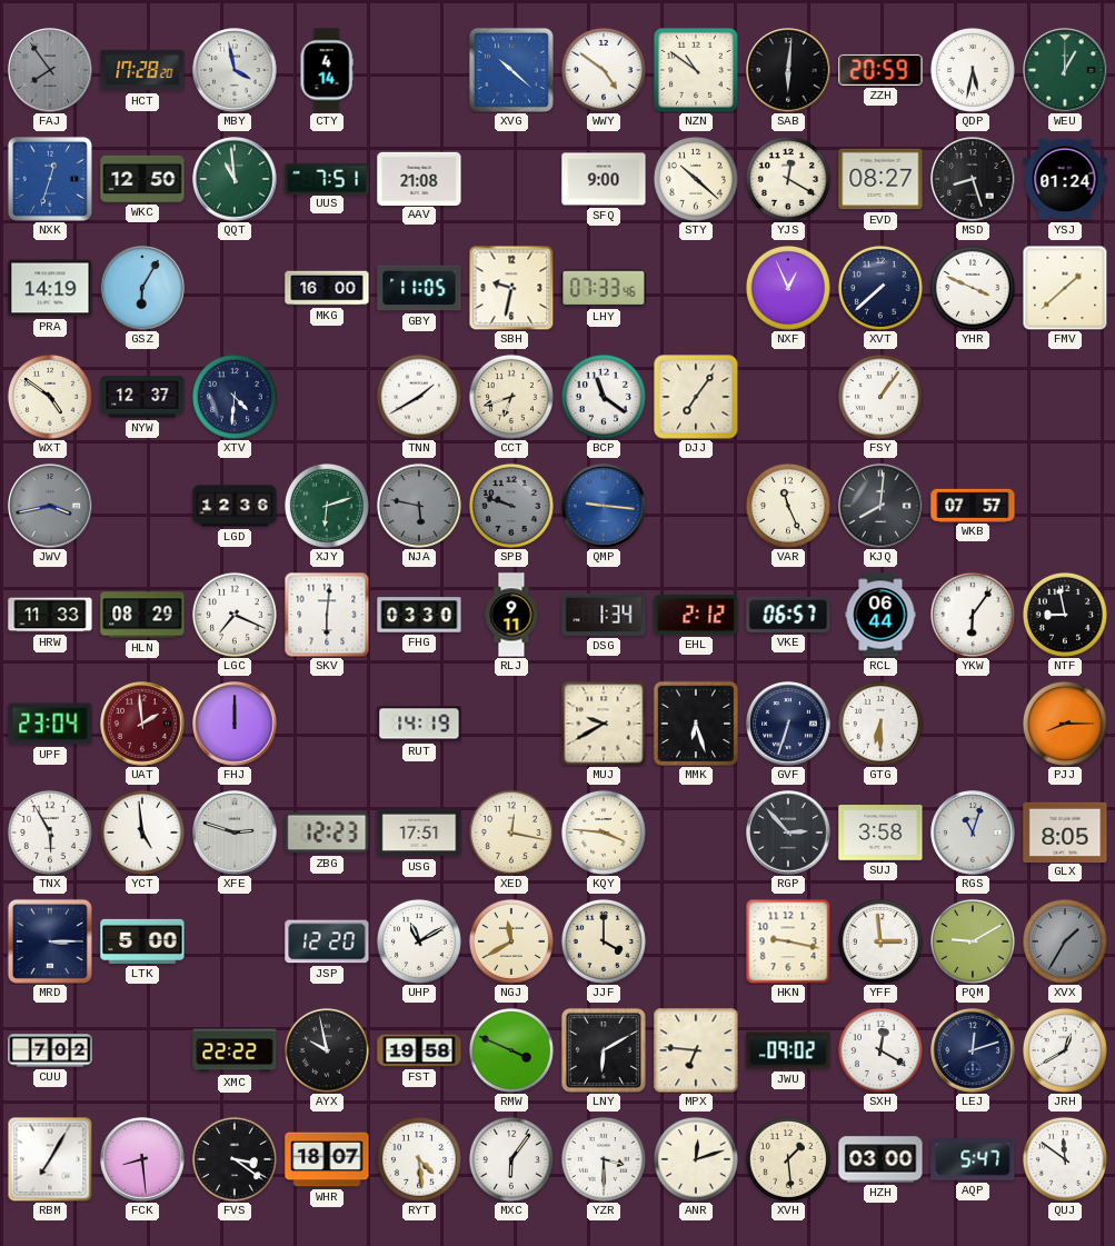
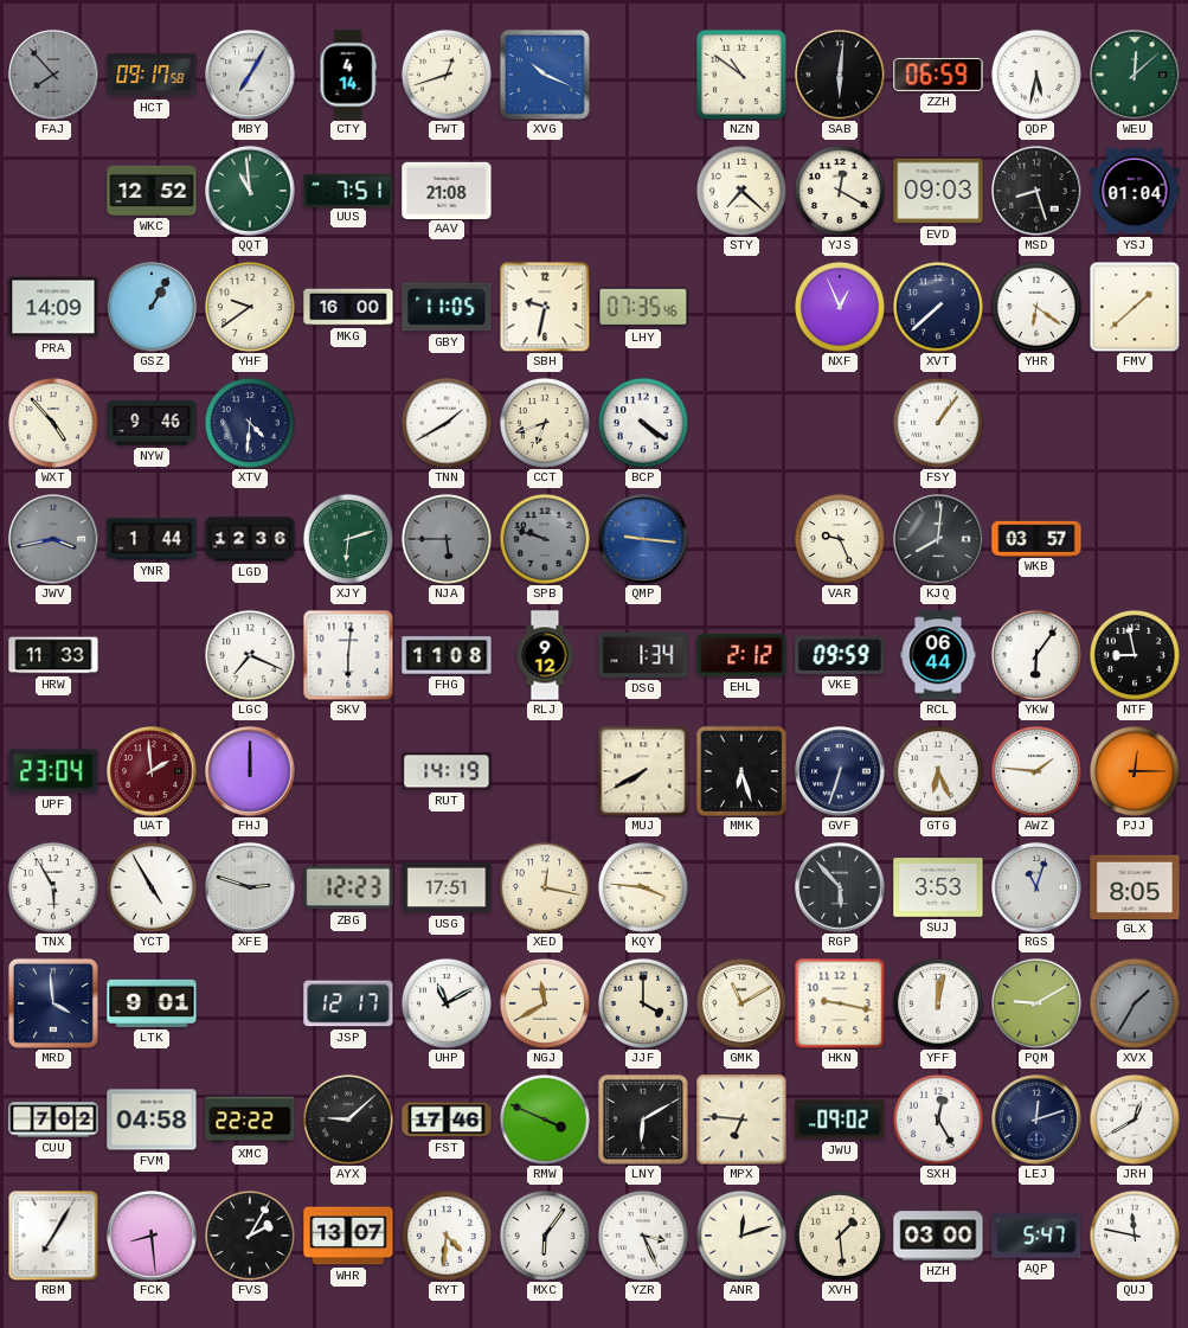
FAJ: 7:54 -> 7:53
HCT: 17:28 -> 09:17
MBY: 3:58 -> 7:05
FWT: none -> 12:42
XVG: 10:22 -> 10:19
WWY: 4:51 -> none
ZZH: 20:59 -> 06:59
WEU: 1:00 -> 12:08
NXK: 12:33 -> none
WKC: 12:50 -> 12:52
SFQ: 9:00 -> none
STY: 10:22 -> 7:22
EVD: 08:27 -> 09:03
YSJ: 01:24 -> 01:04
PRA: 14:19 -> 14:09
GSZ: 6:05 -> 1:05
YHF: none -> 9:39
LHY: 07:33 -> 07:35
YHR: 3:49 -> 6:21
WXT: 4:51 -> 4:53
NYW: 12:37 -> 9:46
BCP: 11:21 -> 4:21
DJJ: 7:06 -> none
YNR: none -> 1:44
NJA: 5:47 -> 5:45
VAR: 11:26 -> 9:26
WKB: 07:57 -> 03:57
HLN: 08:29 -> none
FHG: 03:30 -> 11:08
RLJ: 9:11 -> 9:12
VKE: 06:57 -> 09:59
MUJ: 9:40 -> 7:40
GTG: 6:30 -> 6:26
AWZ: none -> 1:46
PJJ: 8:15 -> 12:15
YCT: 4:59 -> 4:55
RGP: 2:53 -> 5:53
SUJ: 3:58 -> 3:53
MRD: 3:15 -> 3:59
LTK: 5:00 -> 9:01
JSP: 12:20 -> 12:17
GMK: none -> 11:10
YFF: 2:59 -> 12:02
FVM: none -> 04:58
AYX: 9:58 -> 9:08
FST: 19:58 -> 17:46
SXH: 12:20 -> 12:25
FVS: 3:21 -> 2:05
WHR: 18:07 -> 13:07
RYT: 4:29 -> 4:31
YZR: 3:30 -> 3:26
QUJ: 11:51 -> 11:47
